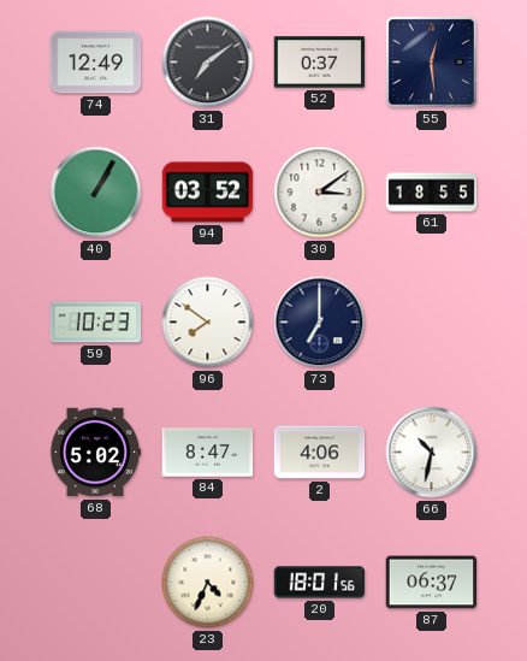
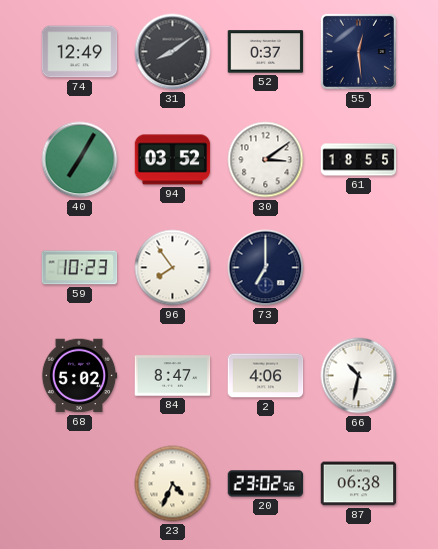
31: 7:09 -> 8:09
40: 1:05 -> 7:05
96: 7:51 -> 7:54
20: 18:01 -> 23:02
87: 06:37 -> 06:38
